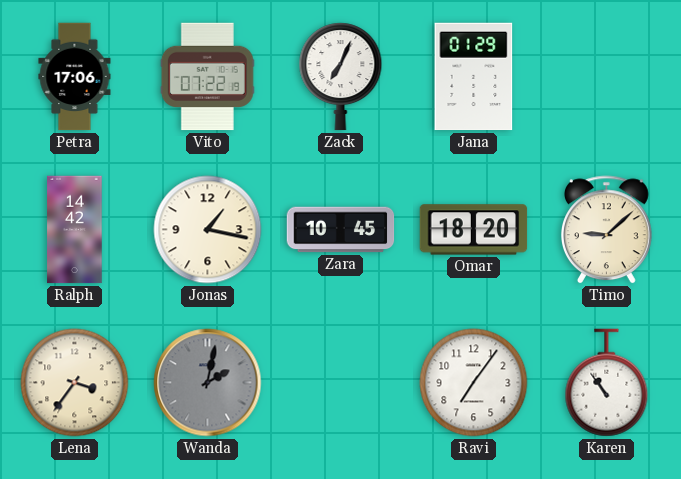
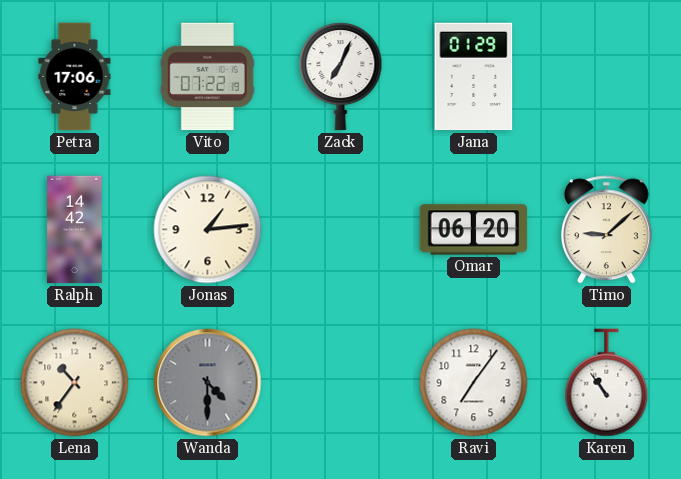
Jonas: 1:17 -> 1:14
Zara: 10:45 -> none
Omar: 18:20 -> 06:20
Lena: 3:36 -> 10:36
Wanda: 2:02 -> 4:30
